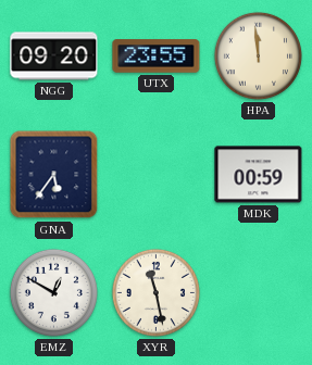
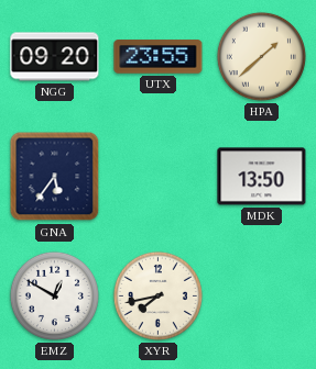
HPA: 11:59 -> 1:38
MDK: 00:59 -> 13:50
XYR: 11:28 -> 7:43
